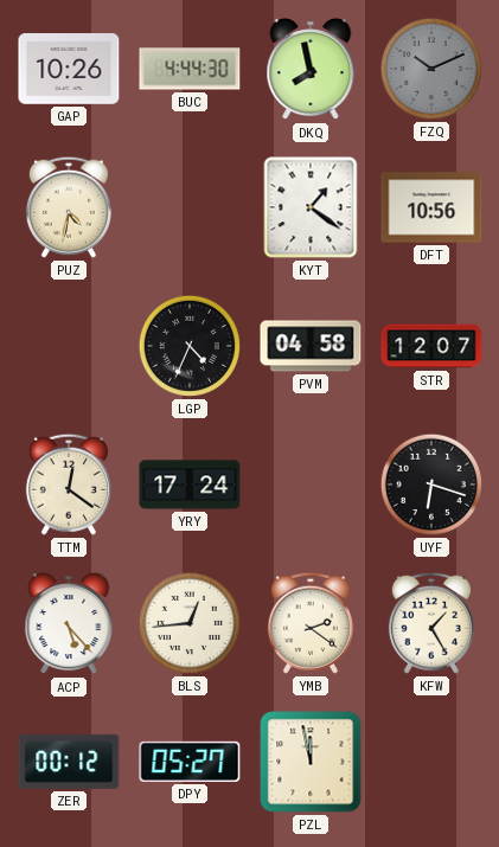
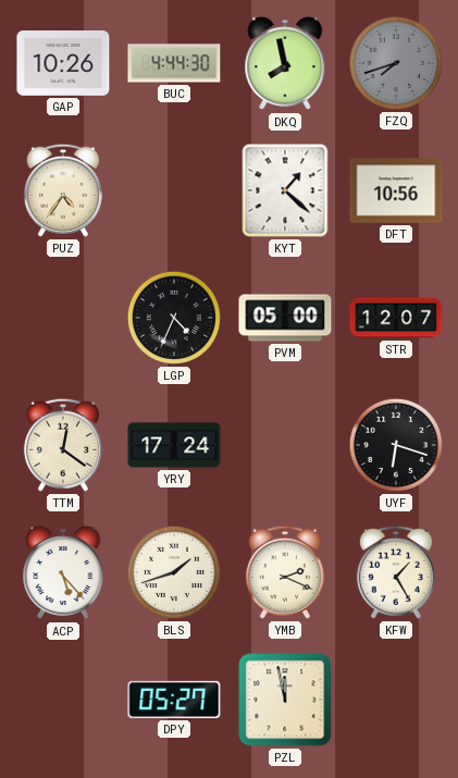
FZQ: 10:11 -> 7:42
PUZ: 4:32 -> 4:36
KYT: 1:21 -> 1:22
PVM: 04:58 -> 05:00
BLS: 12:44 -> 1:42
YMB: 2:21 -> 2:19
ZER: 00:12 -> none
